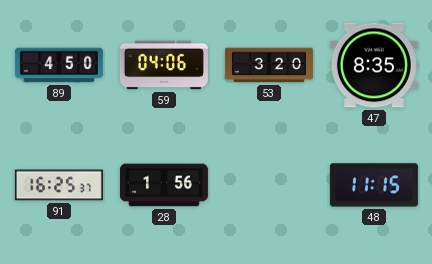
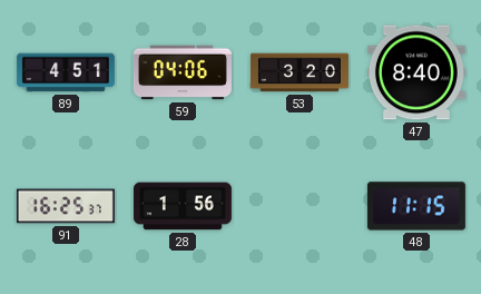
89: 4:50 -> 4:51
47: 8:35 -> 8:40
